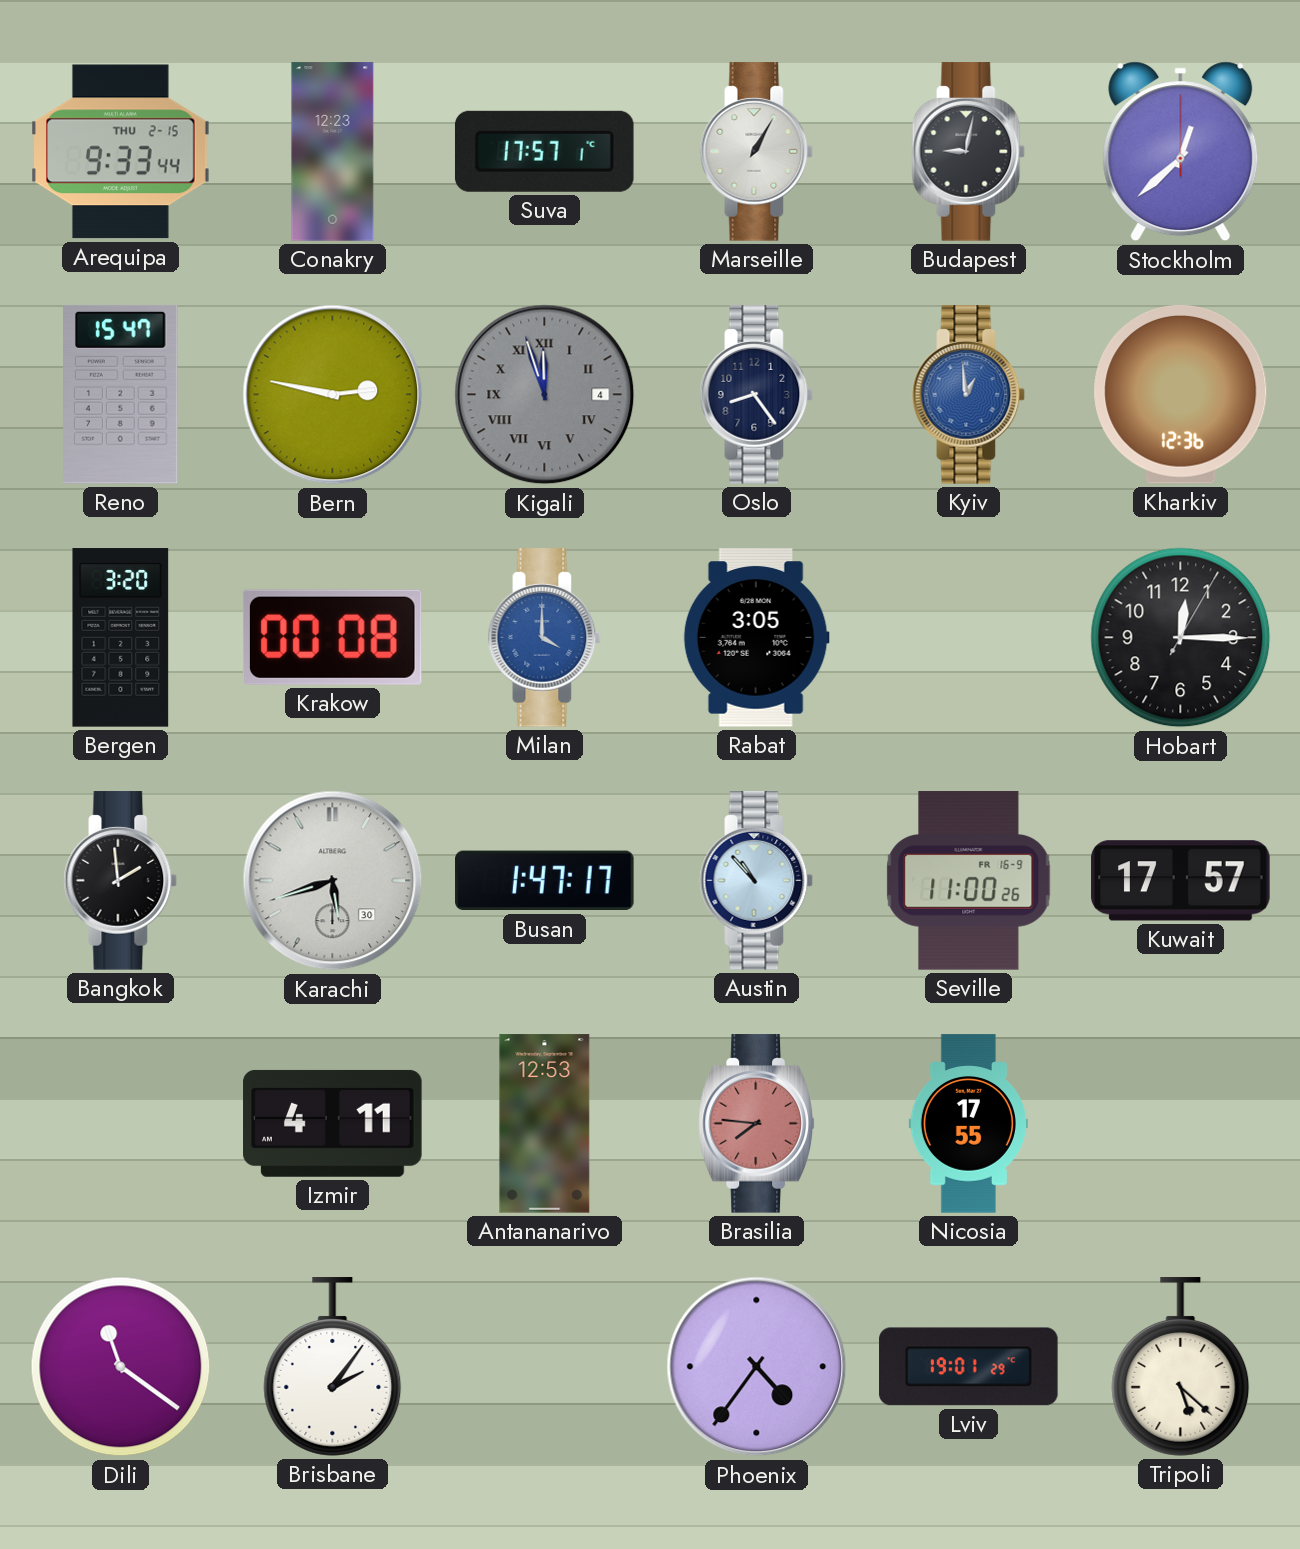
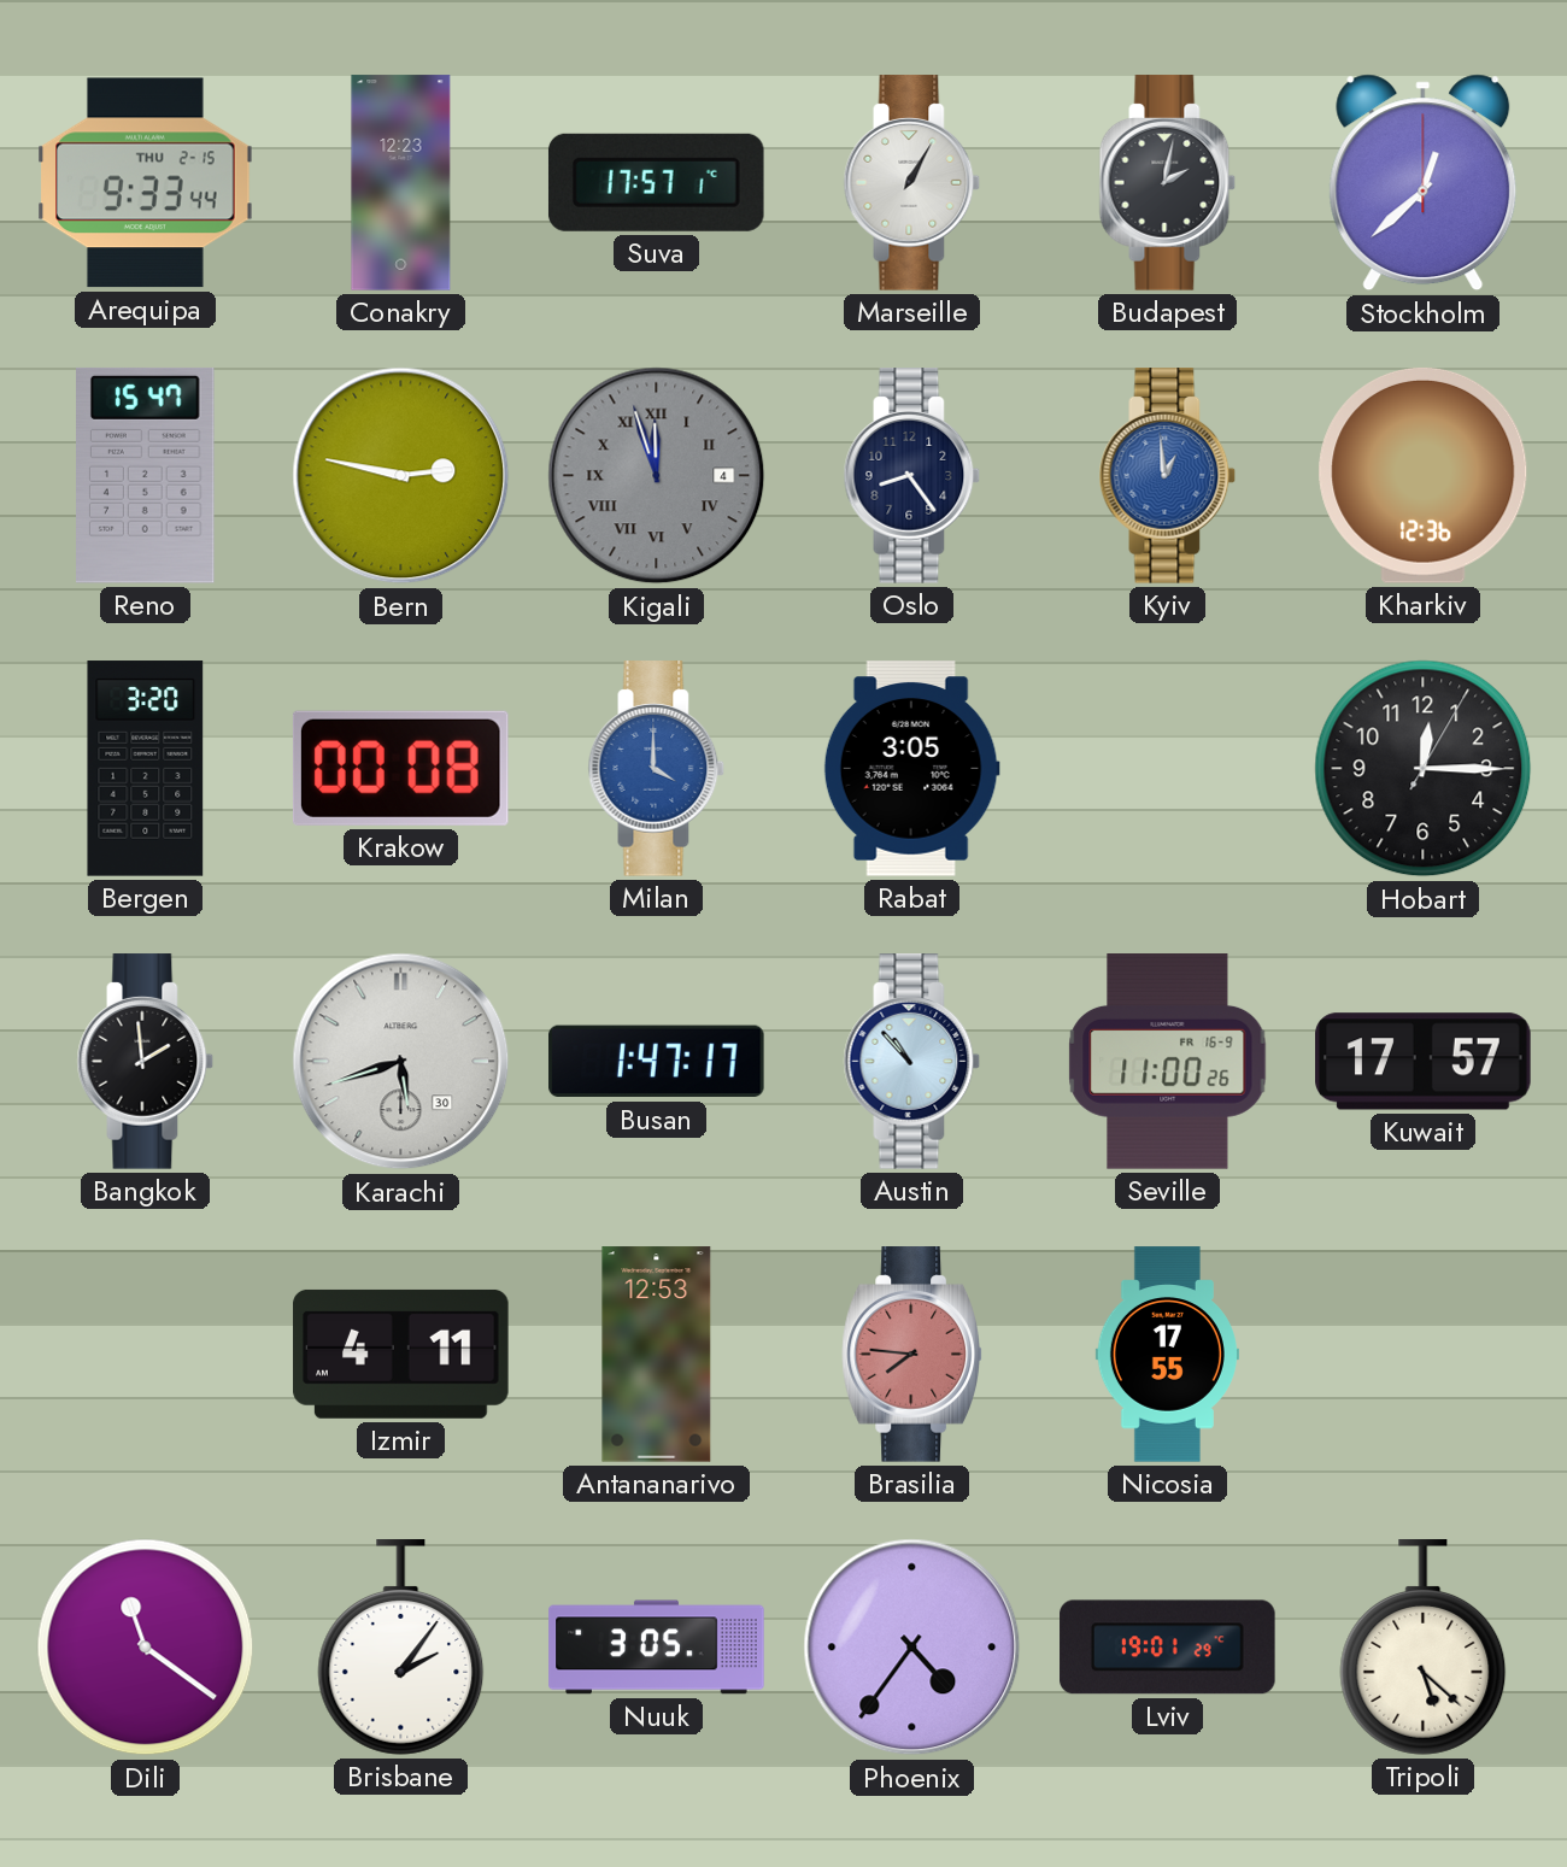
Budapest: 9:02 -> 2:02
Nuuk: none -> 3:05
